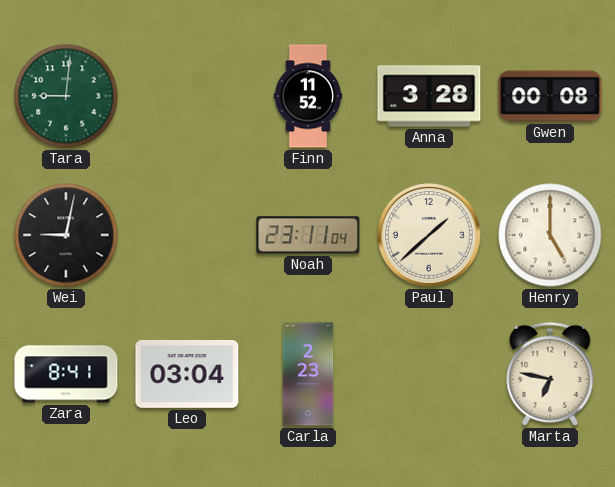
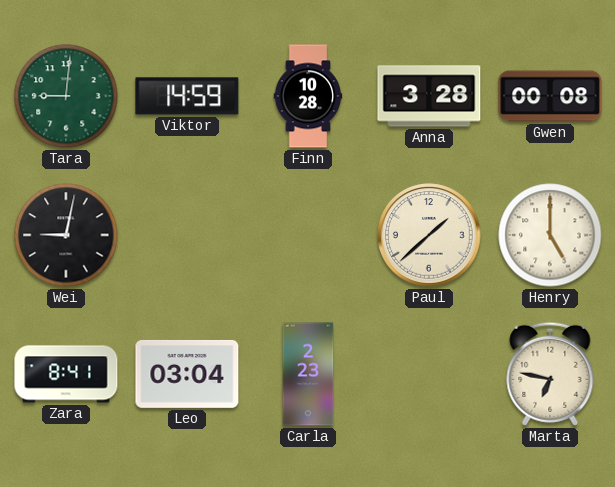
Viktor: none -> 14:59
Finn: 11:52 -> 10:28
Noah: 23:11 -> none
